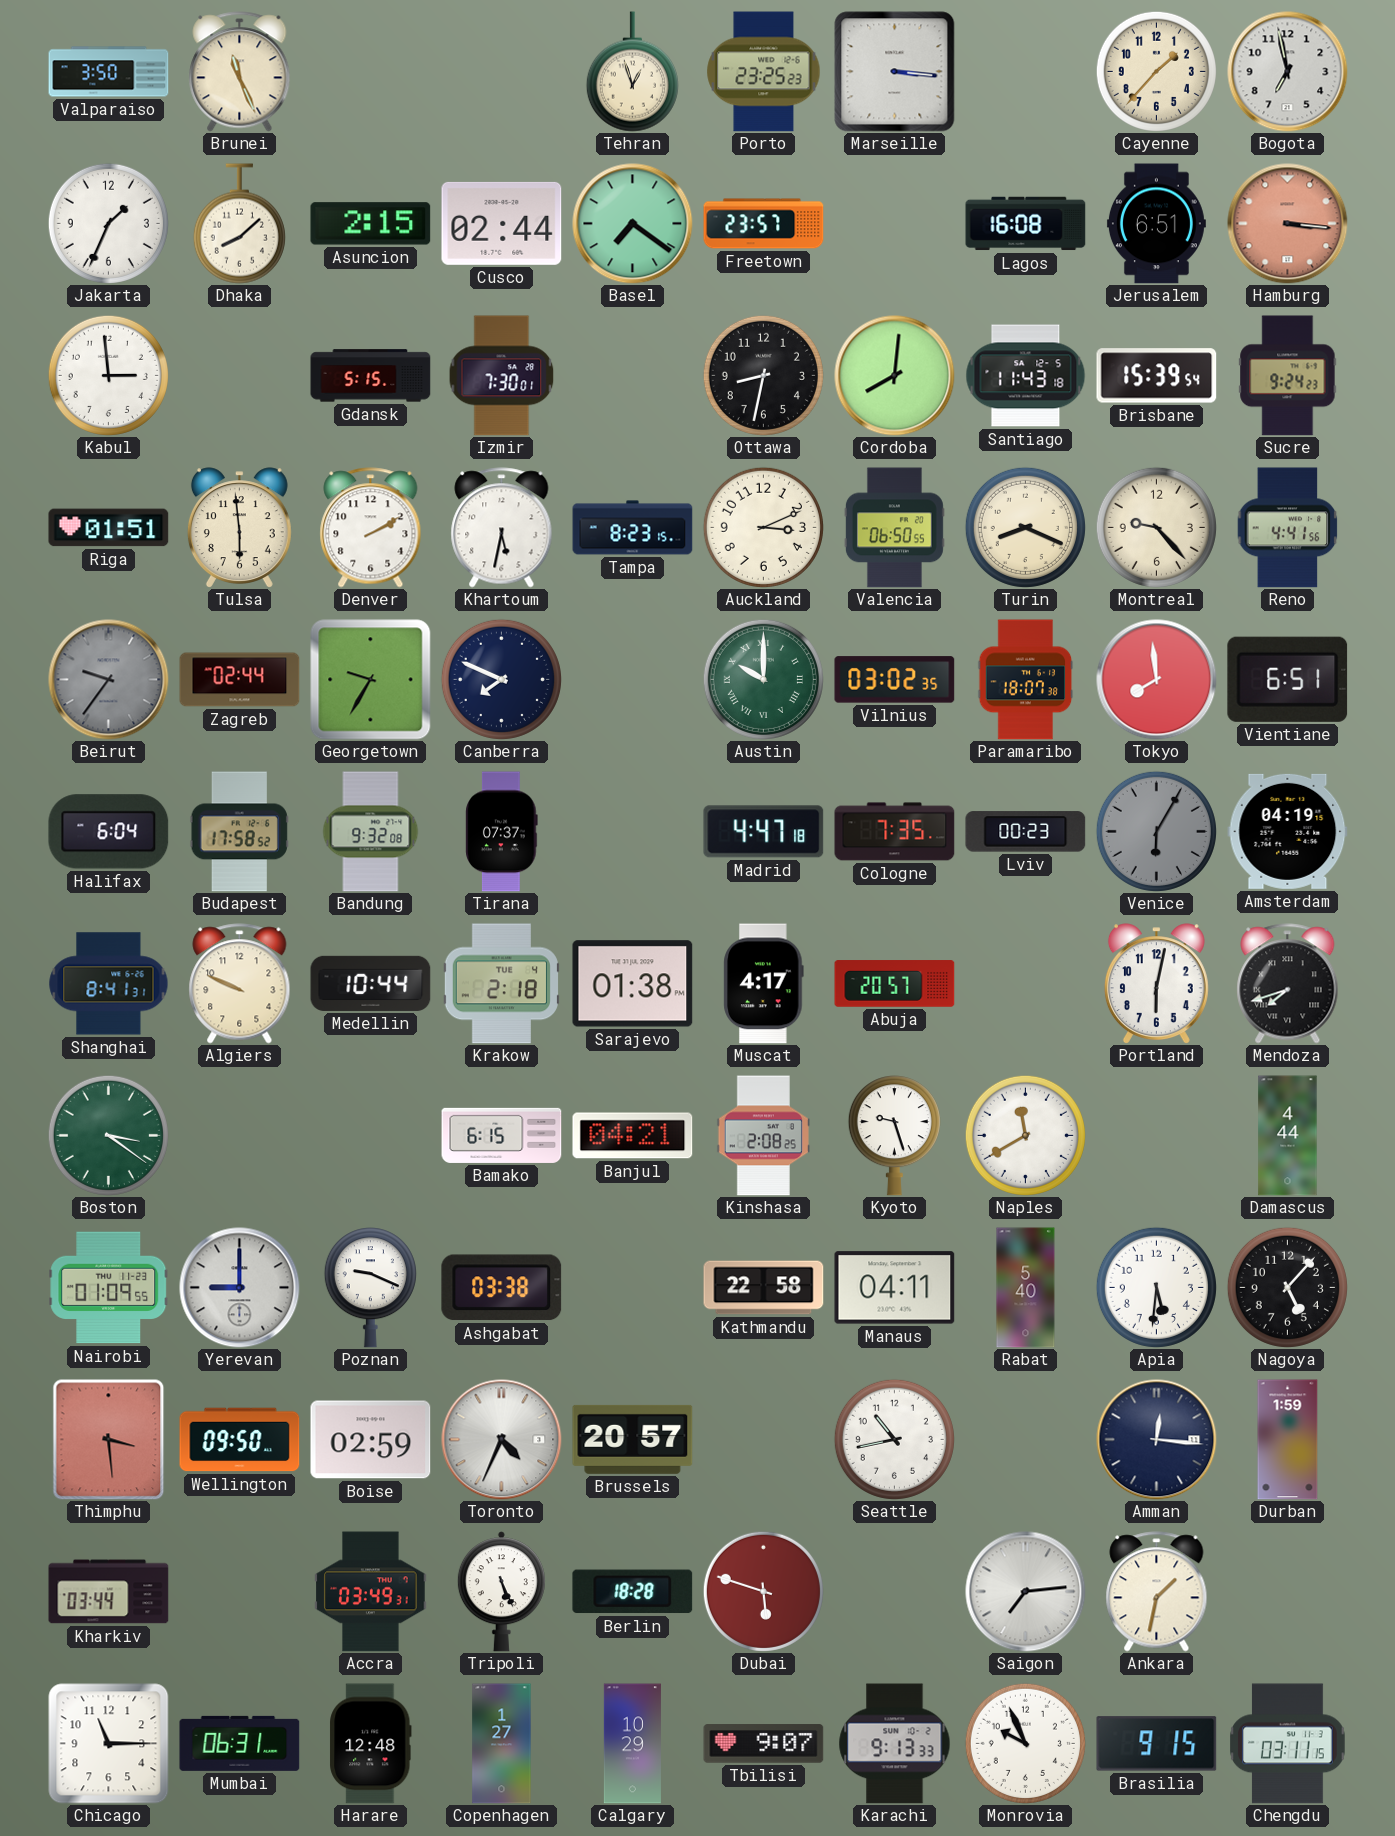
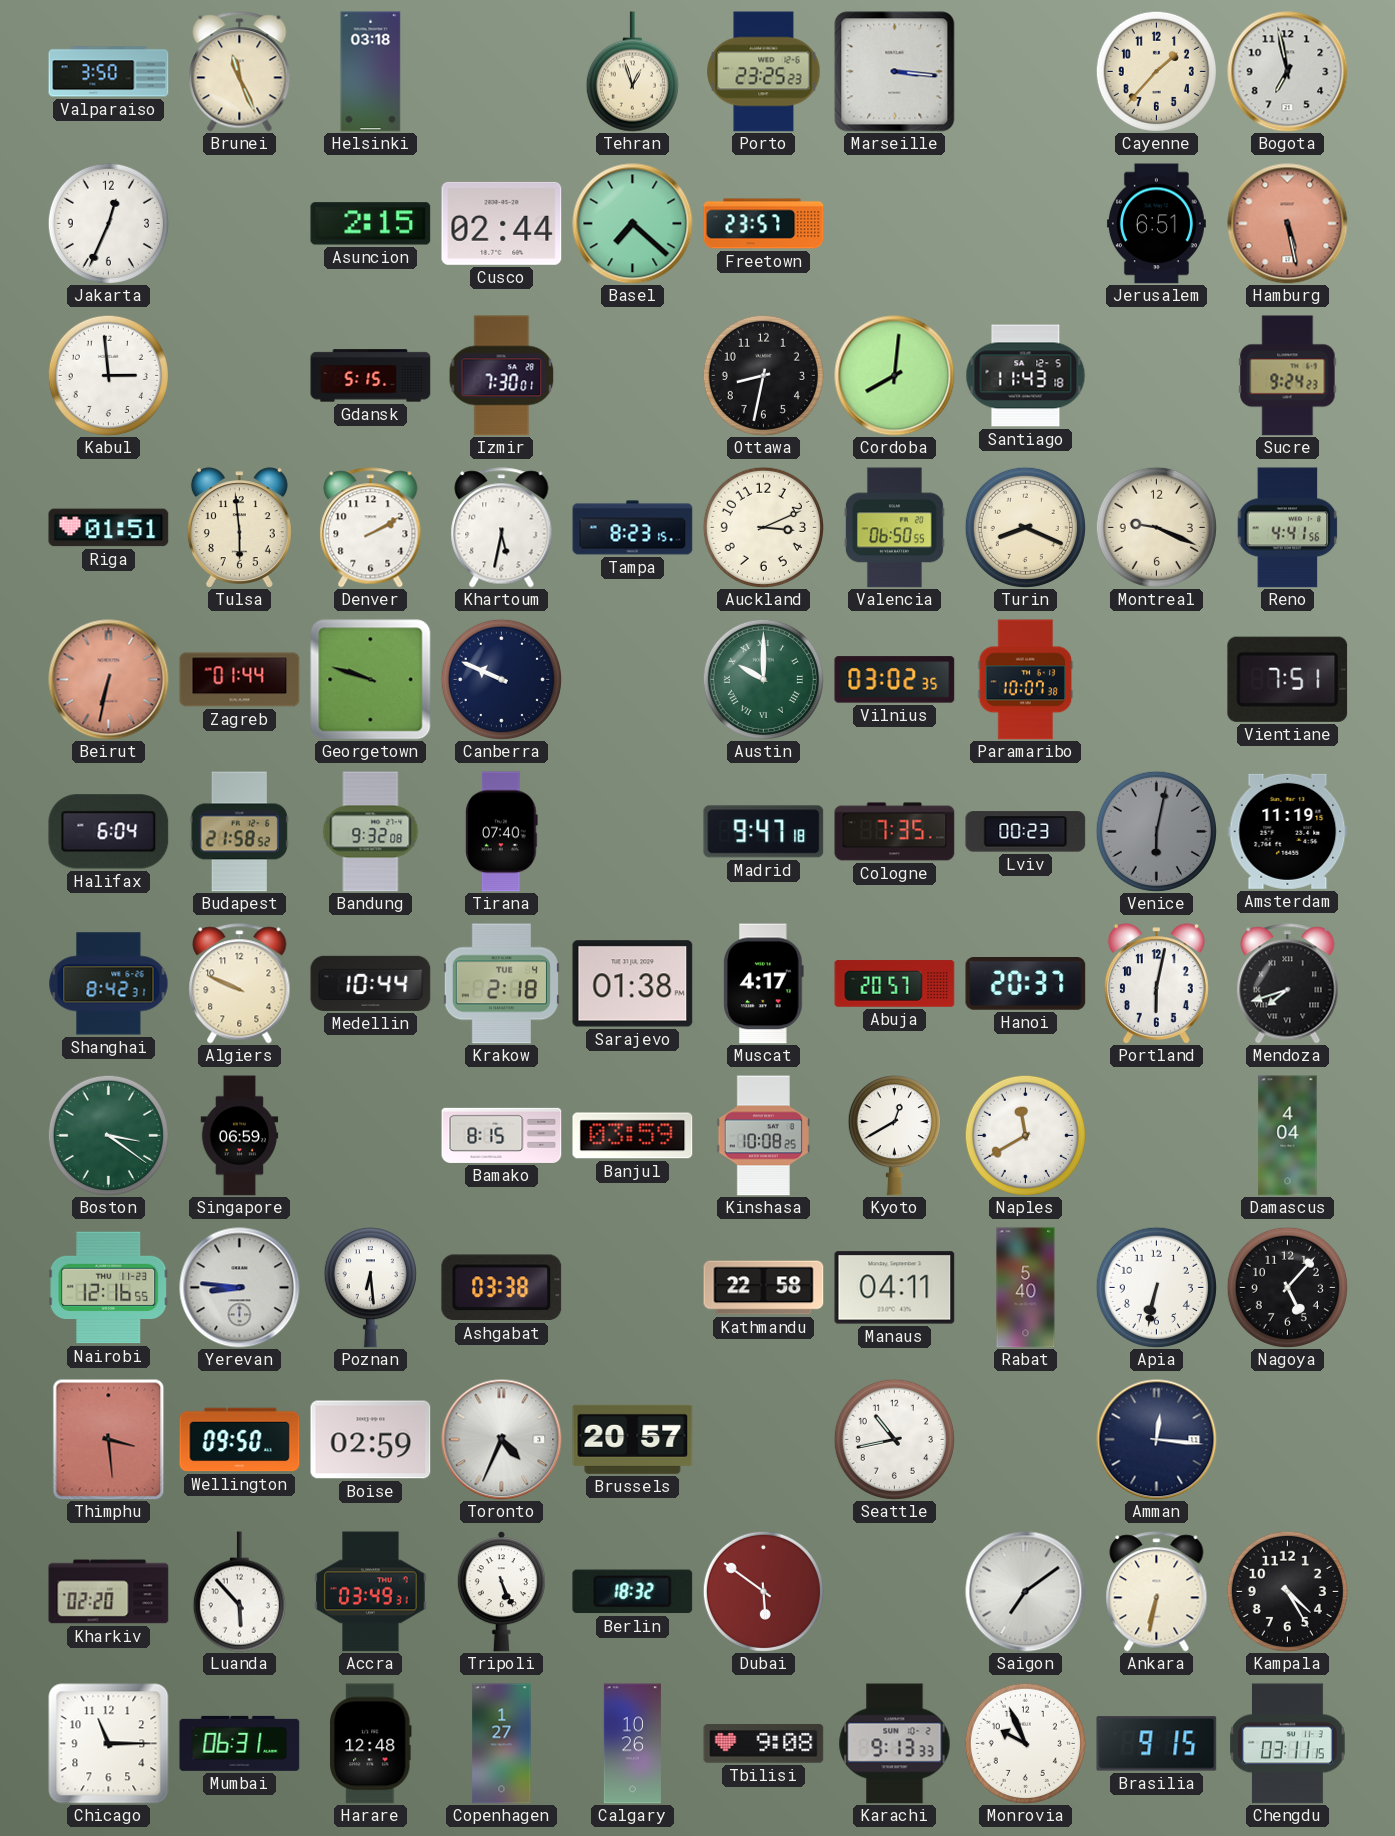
Helsinki: none -> 03:18
Jakarta: 1:34 -> 12:34
Dhaka: 8:08 -> none
Basel: 7:21 -> 7:22
Lagos: 16:08 -> none
Hamburg: 3:16 -> 5:28
Brisbane: 15:39 -> none
Montreal: 9:23 -> 9:19
Beirut: 9:36 -> 6:32
Beirut dial: grey -> salmon
Zagreb: 02:44 -> 01:44
Georgetown: 9:35 -> 9:48
Canberra: 7:49 -> 9:49
Paramaribo: 18:07 -> 10:07
Tokyo: 7:59 -> none
Vientiane: 6:51 -> 7:51
Budapest: 17:58 -> 21:58
Tirana: 07:37 -> 07:40
Madrid: 4:47 -> 9:47
Venice: 6:05 -> 6:02
Amsterdam: 04:19 -> 11:19
Shanghai: 8:41 -> 8:42
Hanoi: none -> 20:37
Singapore: none -> 06:59
Bamako: 6:15 -> 8:15
Banjul: 04:21 -> 03:59
Kinshasa: 2:08 -> 10:08
Kyoto: 9:27 -> 12:40
Damascus: 4:44 -> 4:04
Nairobi: 01:09 -> 12:16
Yerevan: 9:00 -> 8:46
Poznan: 9:19 -> 6:29
Apia: 5:31 -> 6:32
Durban: 1:59 -> none
Kharkiv: 03:44 -> 02:20
Luanda: none -> 5:53
Berlin: 18:28 -> 18:32
Dubai: 5:48 -> 5:51
Saigon: 7:14 -> 7:09
Ankara: 1:32 -> 6:32
Kampala: none -> 4:25
Calgary: 10:29 -> 10:26
Tbilisi: 9:07 -> 9:08
